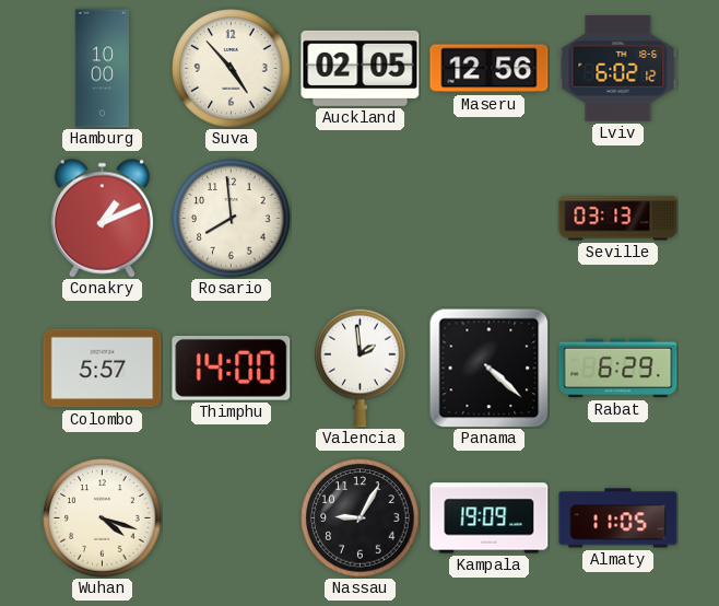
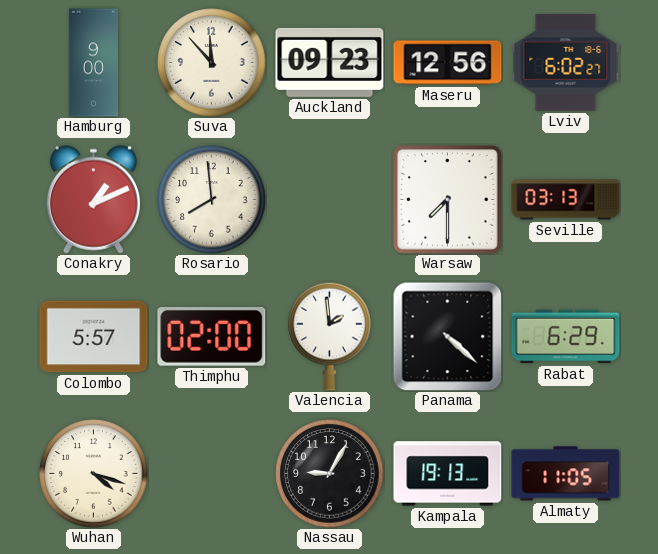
Hamburg: 10:00 -> 9:00
Suva: 4:53 -> 11:53
Auckland: 02:05 -> 09:23
Lviv: 6:02:12 -> 6:02:27
Warsaw: none -> 7:30
Thimphu: 14:00 -> 02:00
Kampala: 19:09 -> 19:13
